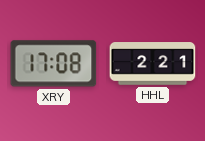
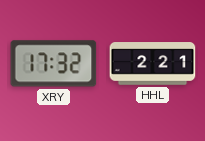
XRY: 17:08 -> 17:32
